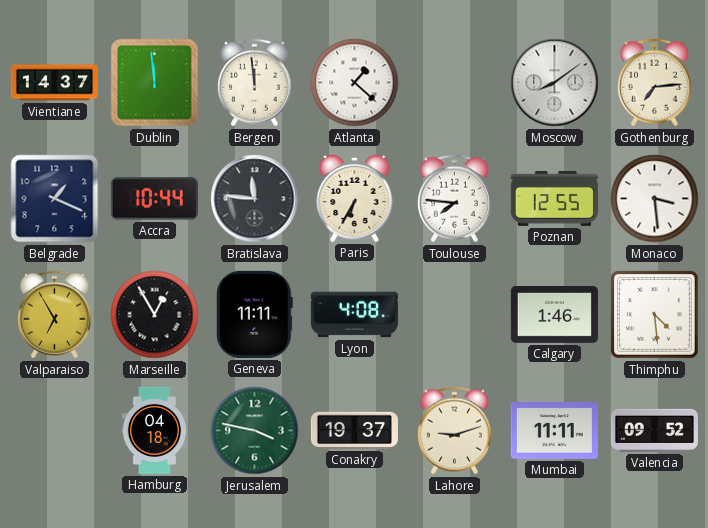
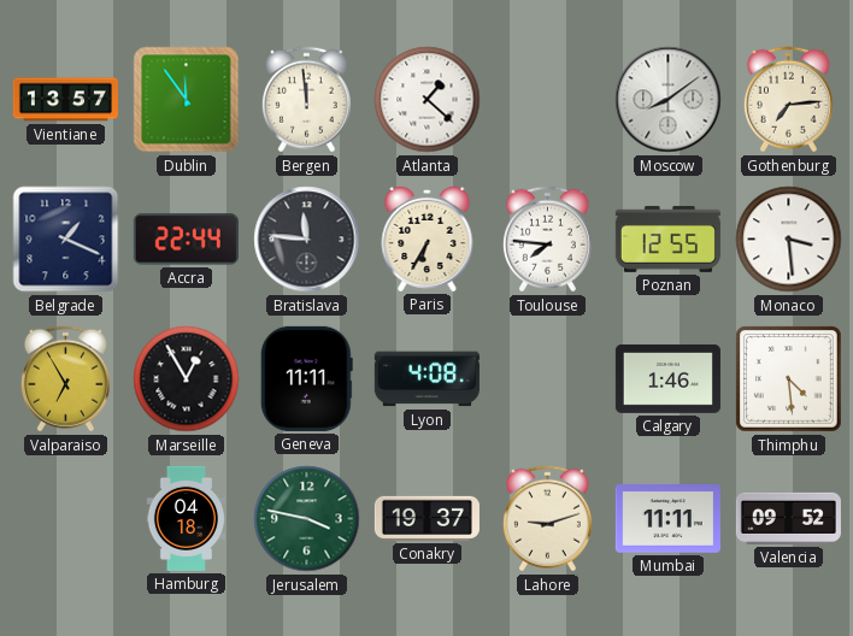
Vientiane: 14:37 -> 13:57
Dublin: 11:59 -> 11:54
Accra: 10:44 -> 22:44
